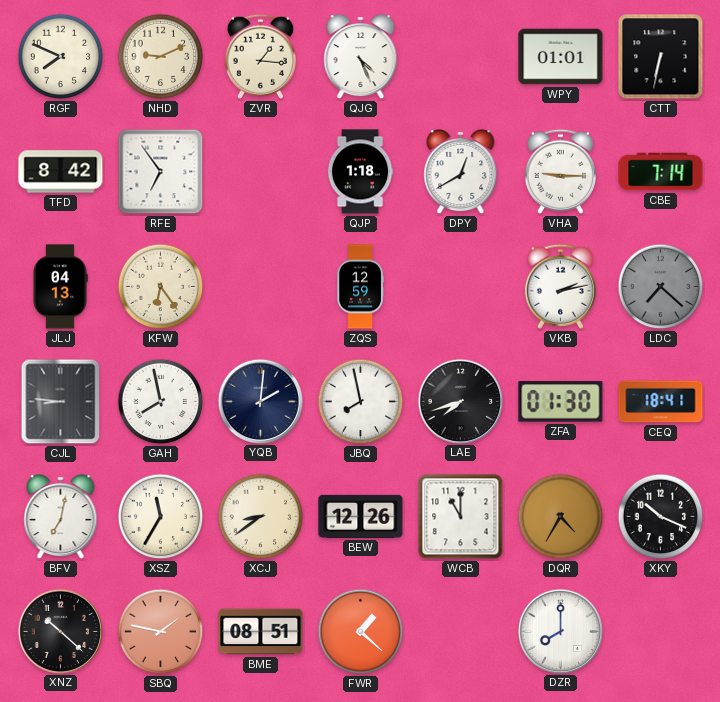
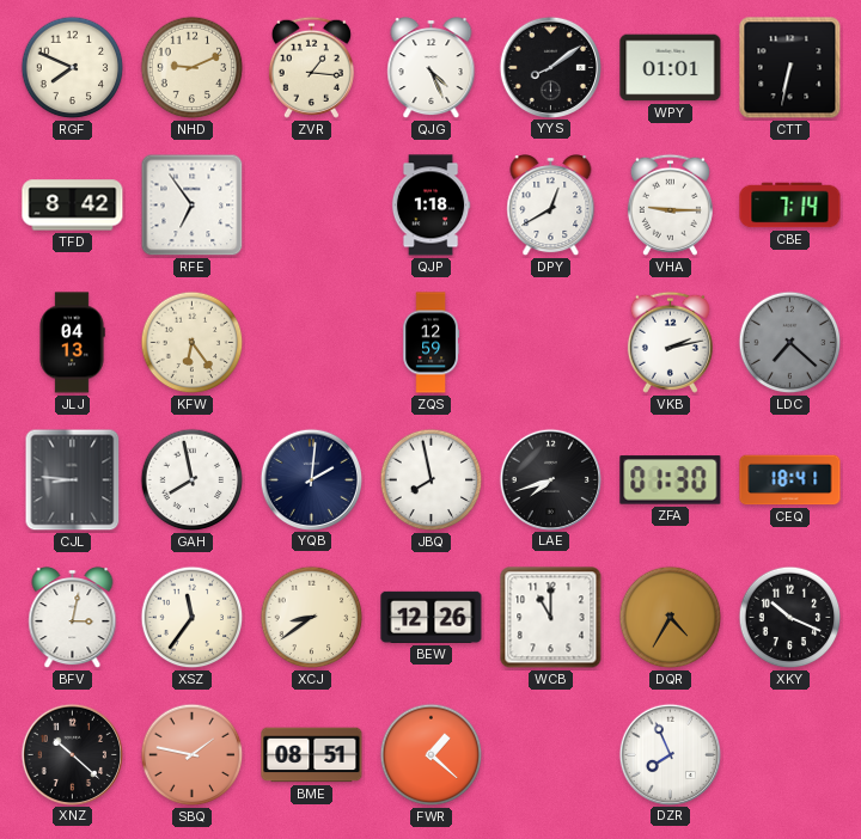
YYS: none -> 8:09
BFV: 7:02 -> 3:02
XSZ: 11:35 -> 11:36
DZR: 8:00 -> 7:56
